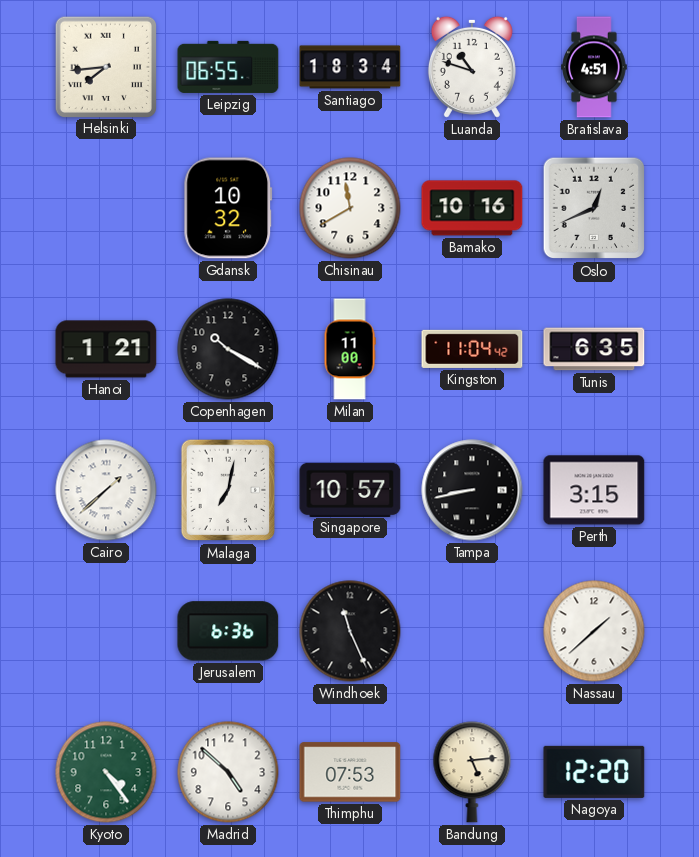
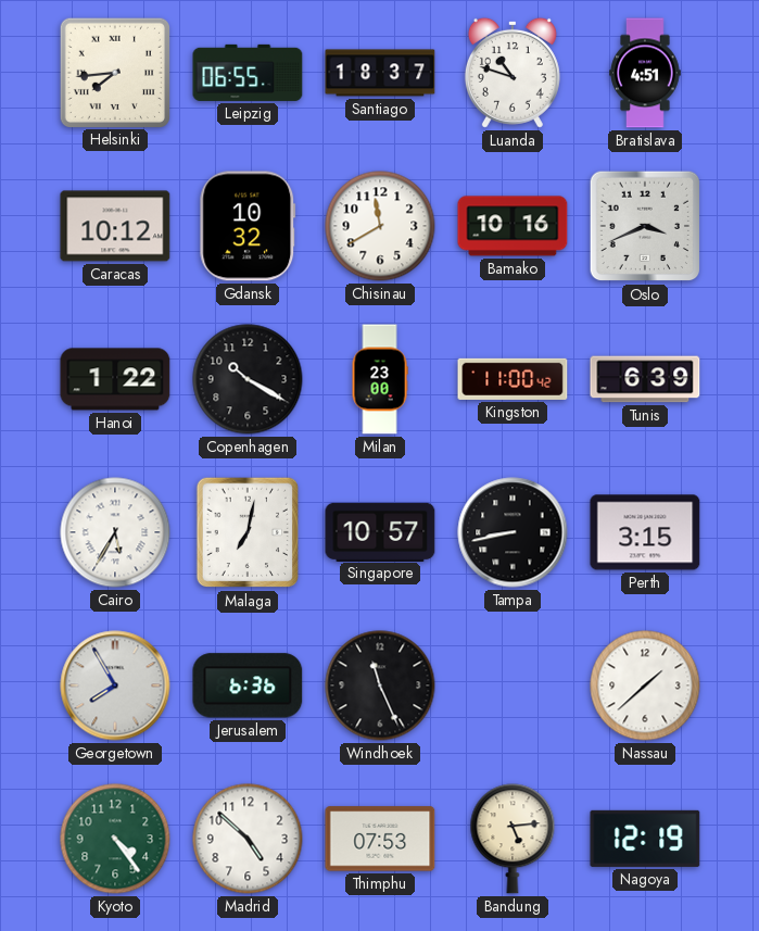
Santiago: 18:34 -> 18:37
Caracas: none -> 10:12
Oslo: 12:41 -> 3:41
Hanoi: 1:21 -> 1:22
Milan: 11:00 -> 23:00
Kingston: 11:04 -> 11:00
Tunis: 6:35 -> 6:39
Cairo: 1:38 -> 5:35
Georgetown: none -> 7:55
Nagoya: 12:20 -> 12:19
